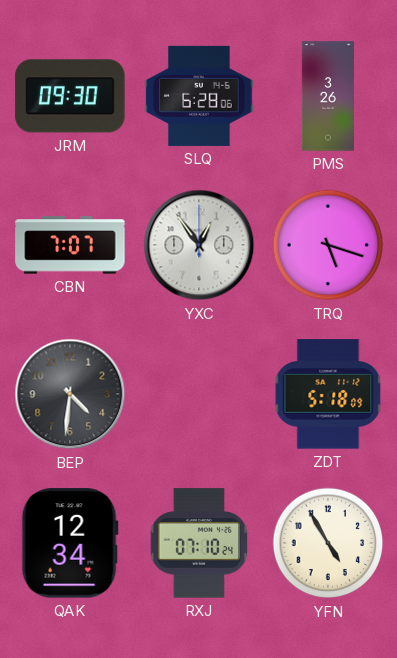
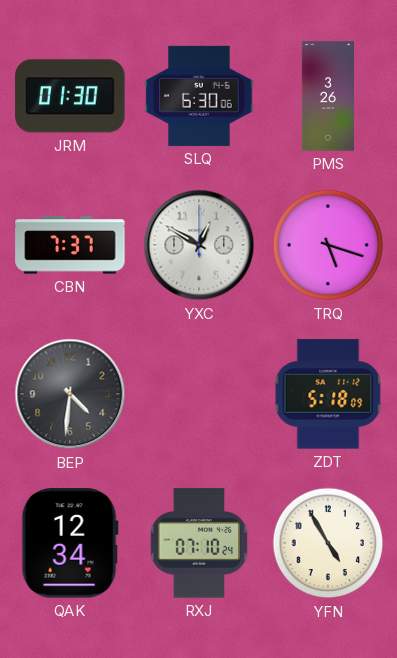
JRM: 09:30 -> 01:30
SLQ: 6:28 -> 6:30
CBN: 7:07 -> 7:37
YXC: 12:54 -> 12:50
